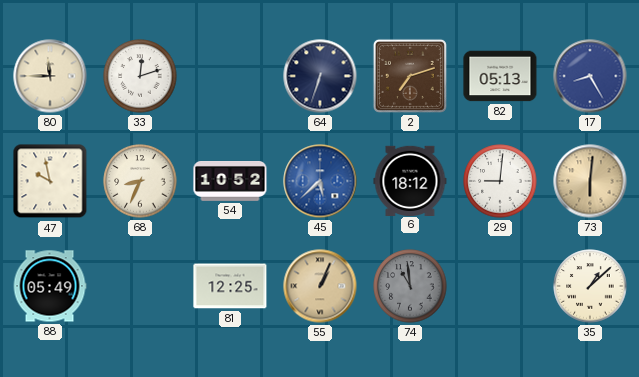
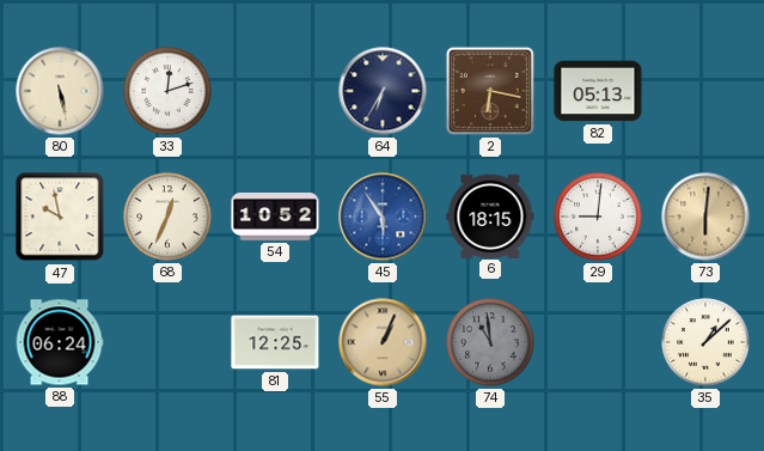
80: 11:45 -> 5:28
64: 6:33 -> 6:35
2: 7:12 -> 6:17
17: 8:25 -> none
68: 8:34 -> 12:34
45: 5:38 -> 5:54
6: 18:12 -> 18:15
88: 05:49 -> 06:24
